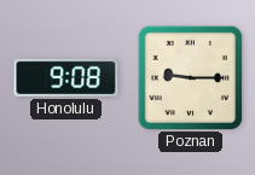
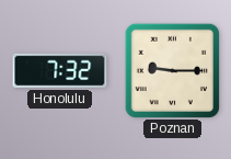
Honolulu: 9:08 -> 7:32
